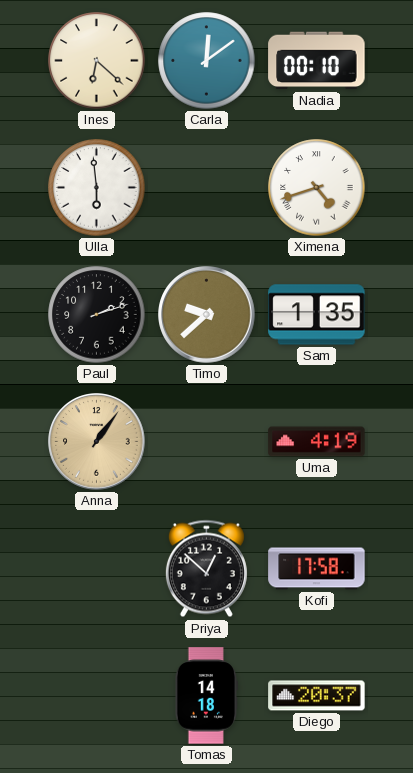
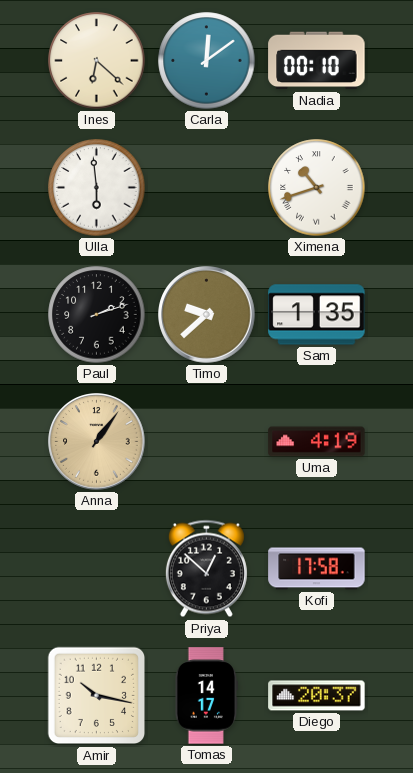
Ximena: 4:42 -> 10:42
Amir: none -> 10:17
Tomas: 14:18 -> 14:17
